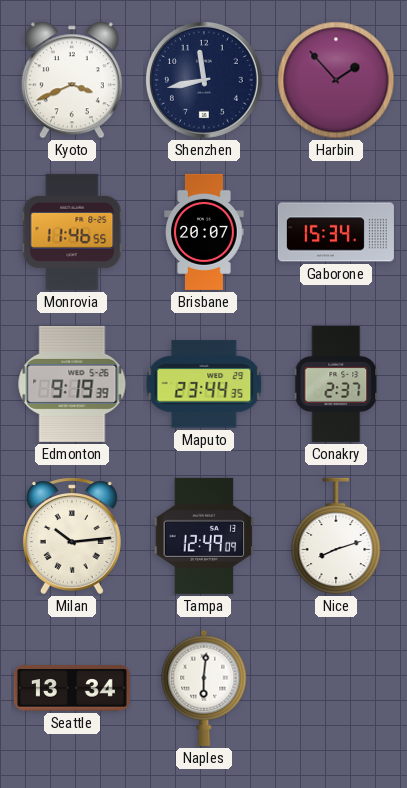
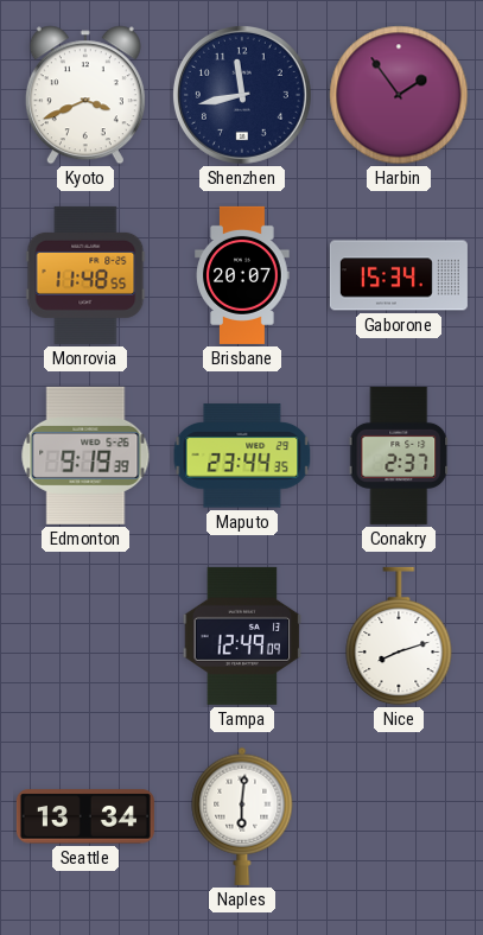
Harbin: 1:53 -> 1:54
Monrovia: 11:46 -> 11:48
Milan: 10:14 -> none
